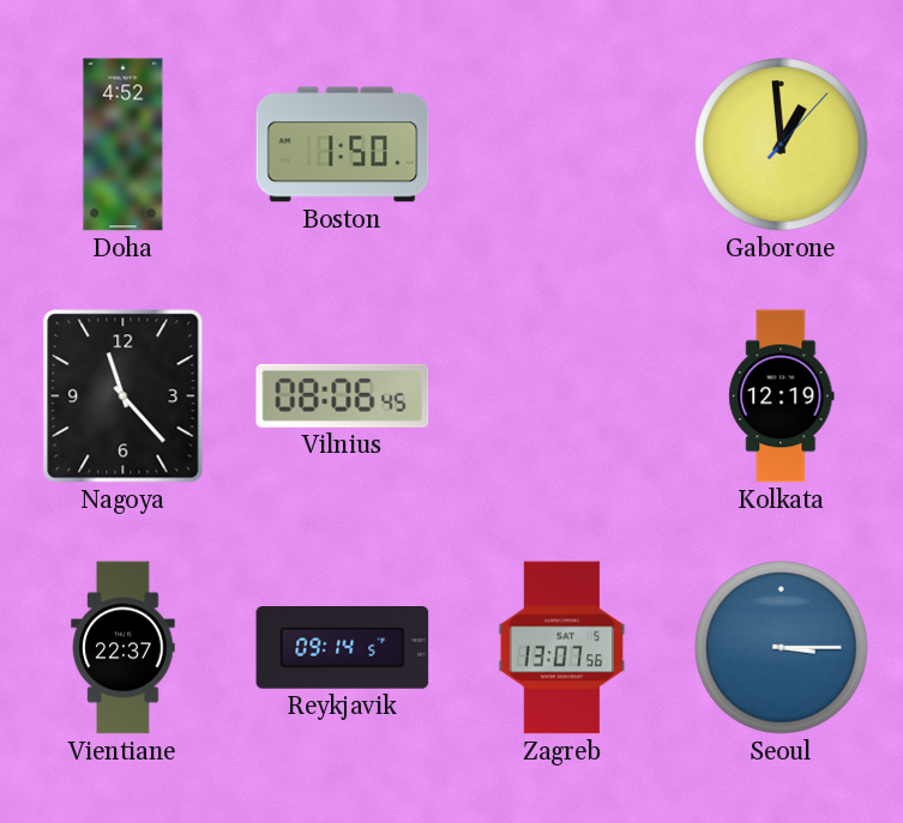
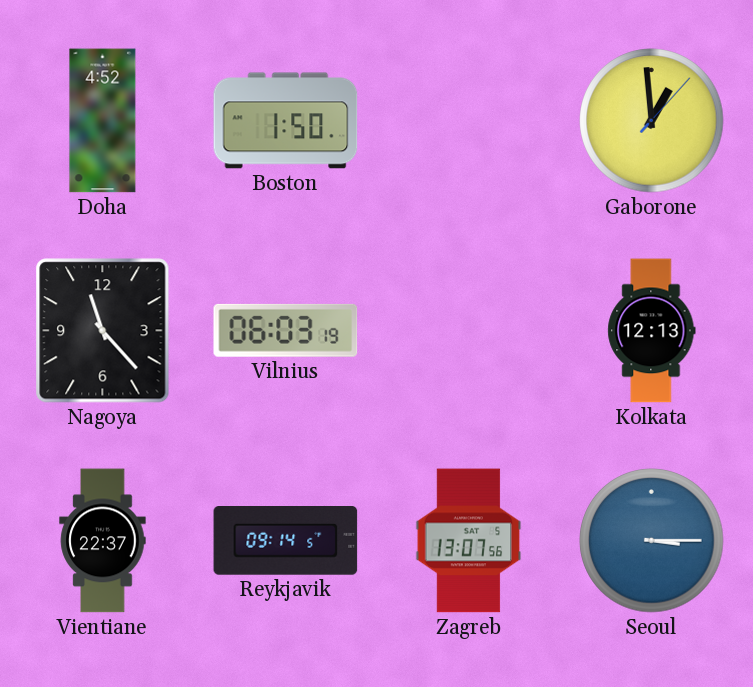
Vilnius: 08:06 -> 06:03
Kolkata: 12:19 -> 12:13
